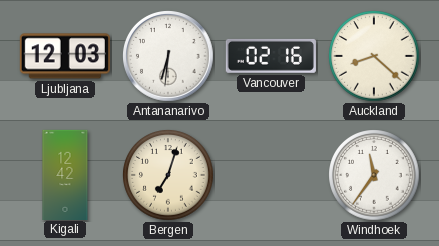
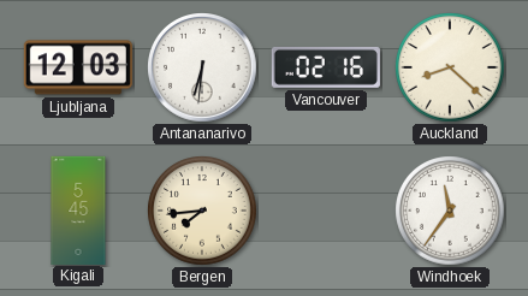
Kigali: 12:42 -> 5:45
Bergen: 7:03 -> 7:44
